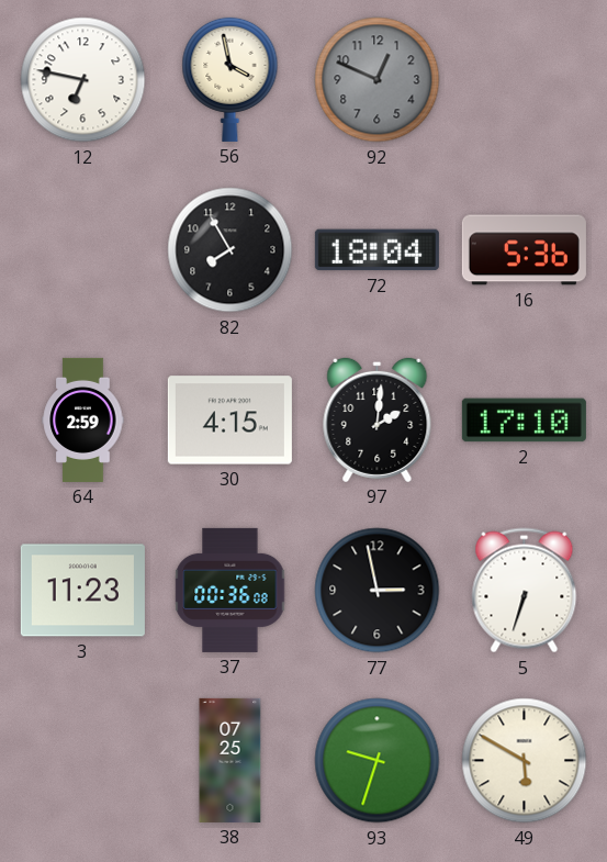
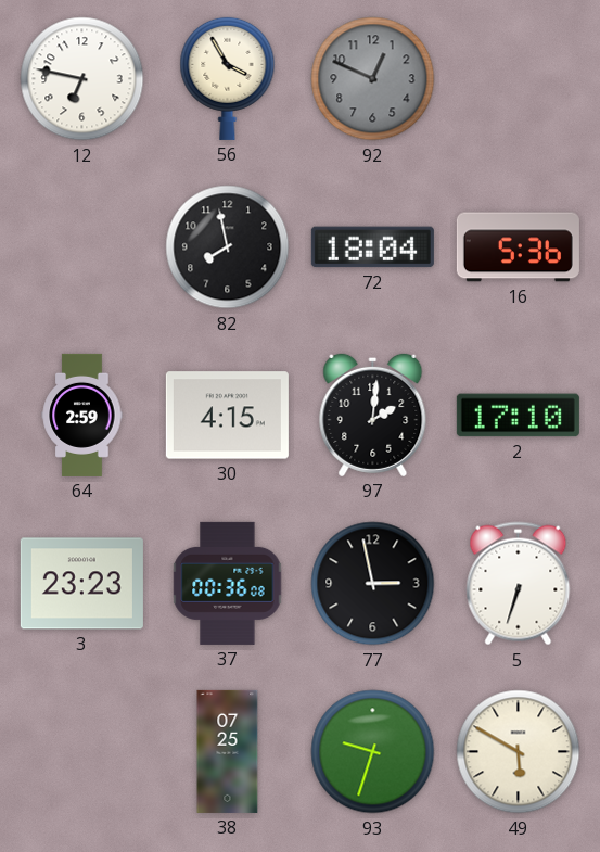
56: 3:58 -> 3:55
82: 7:55 -> 7:58
3: 11:23 -> 23:23
